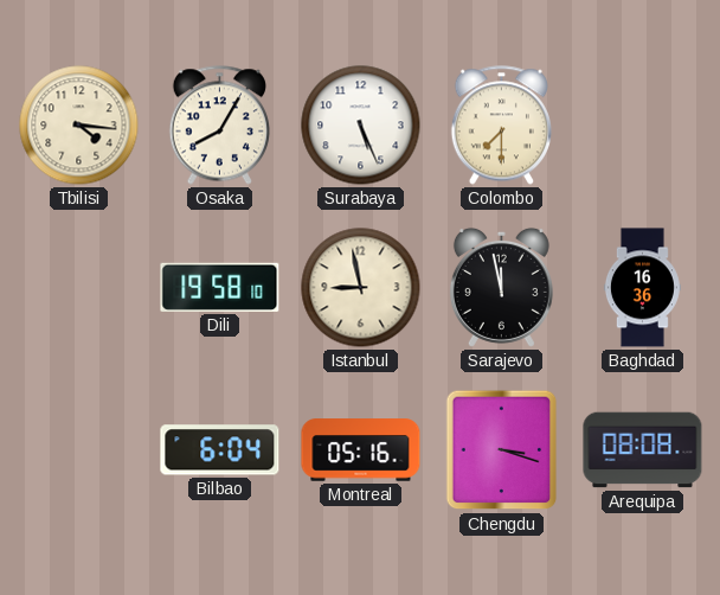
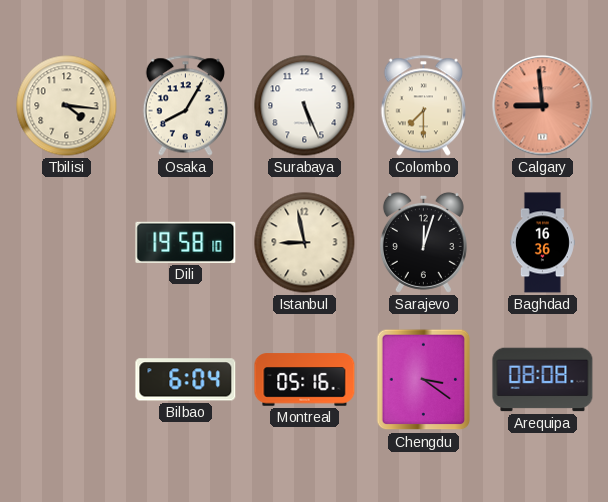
Calgary: none -> 8:59
Sarajevo: 11:58 -> 12:03
Chengdu: 3:18 -> 3:21
